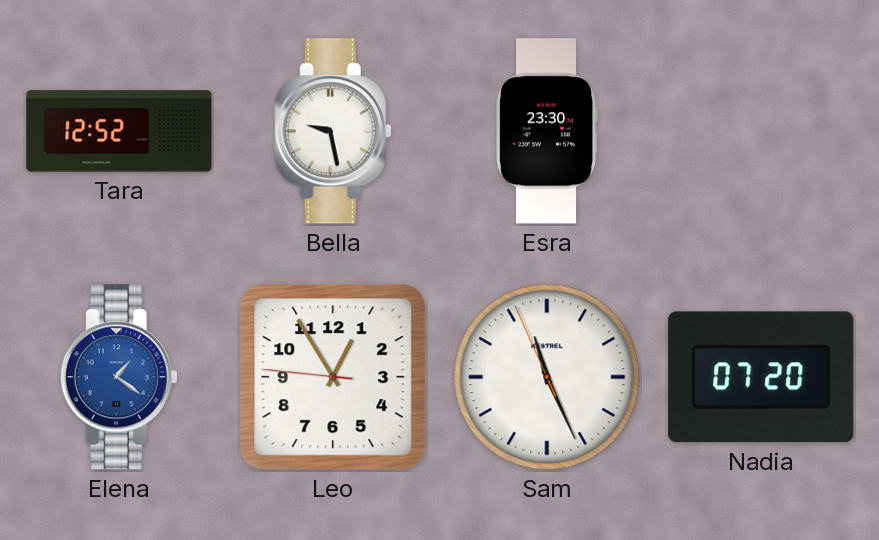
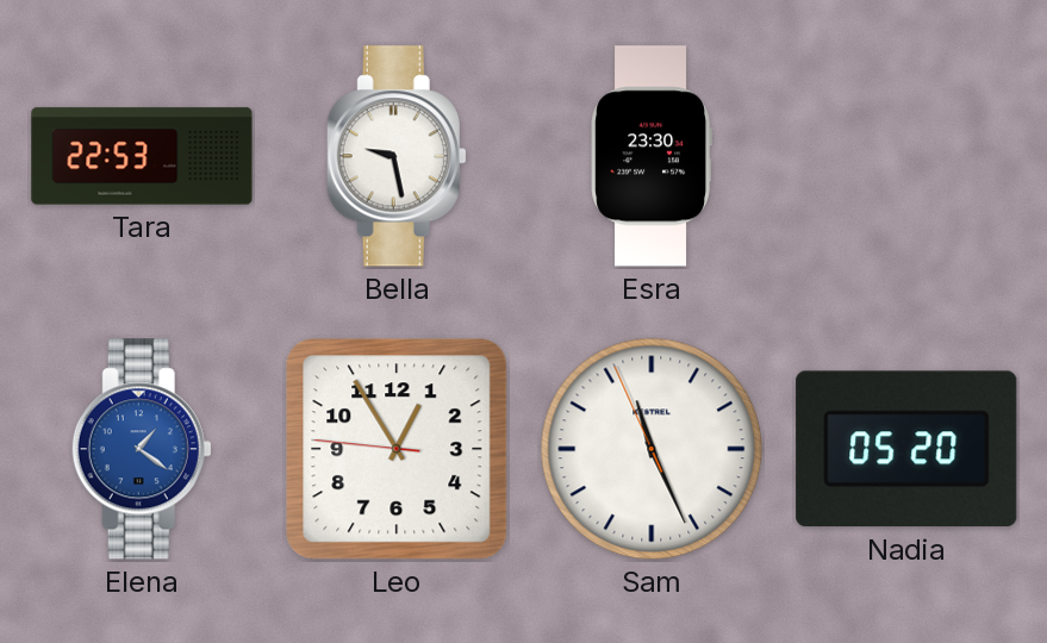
Tara: 12:52 -> 22:53
Nadia: 07:20 -> 05:20
